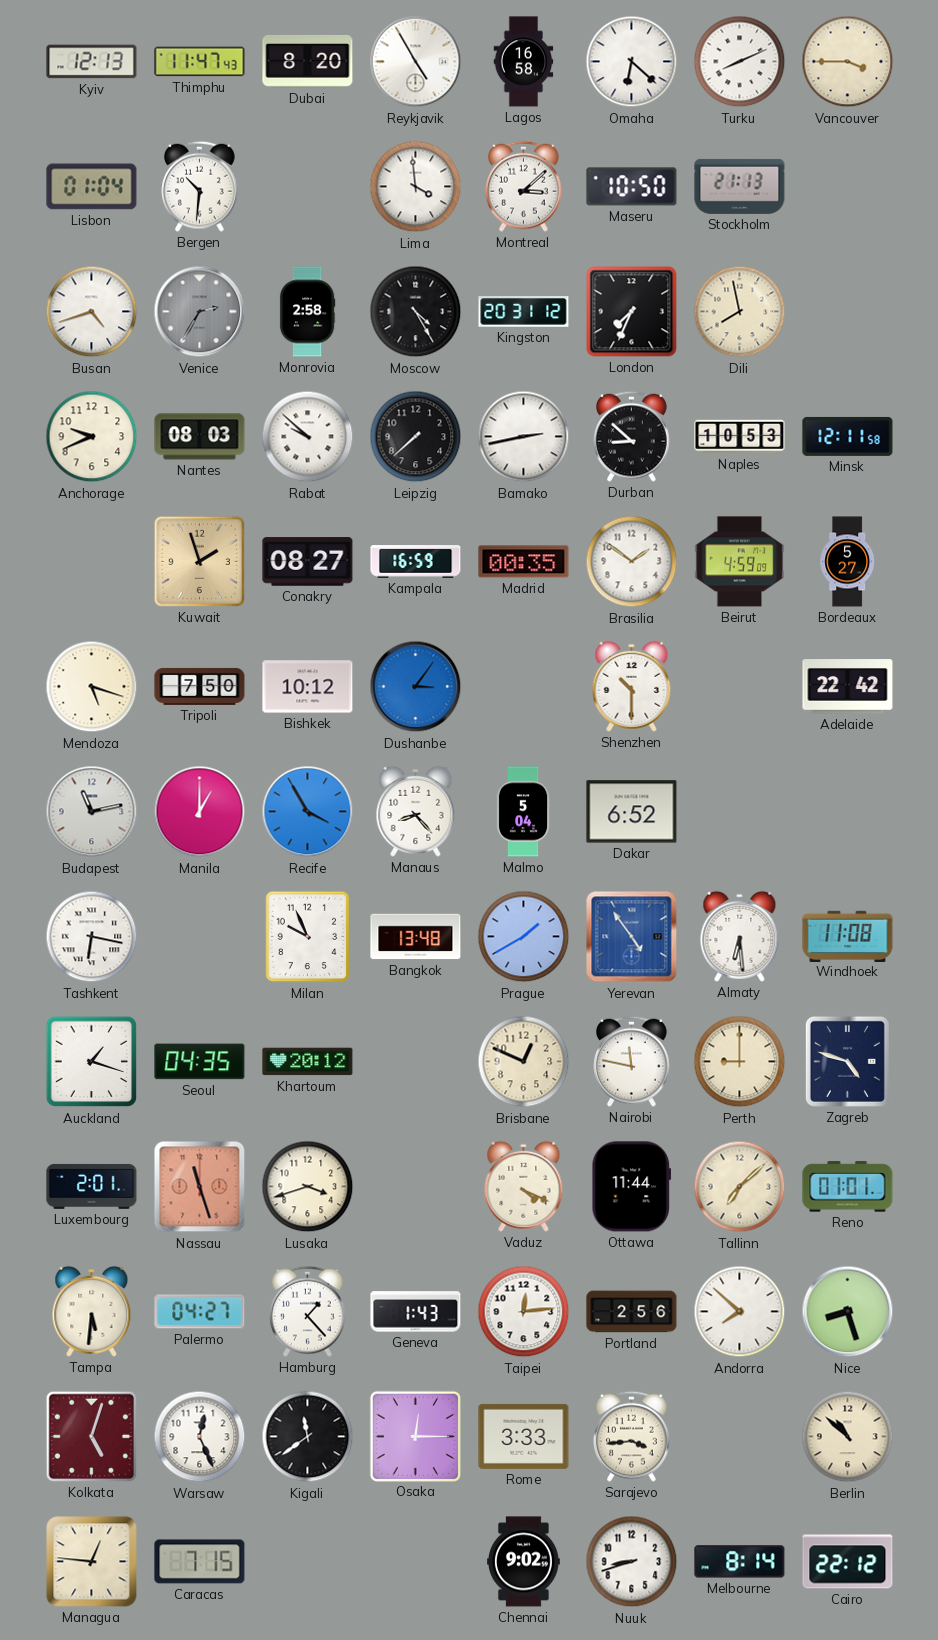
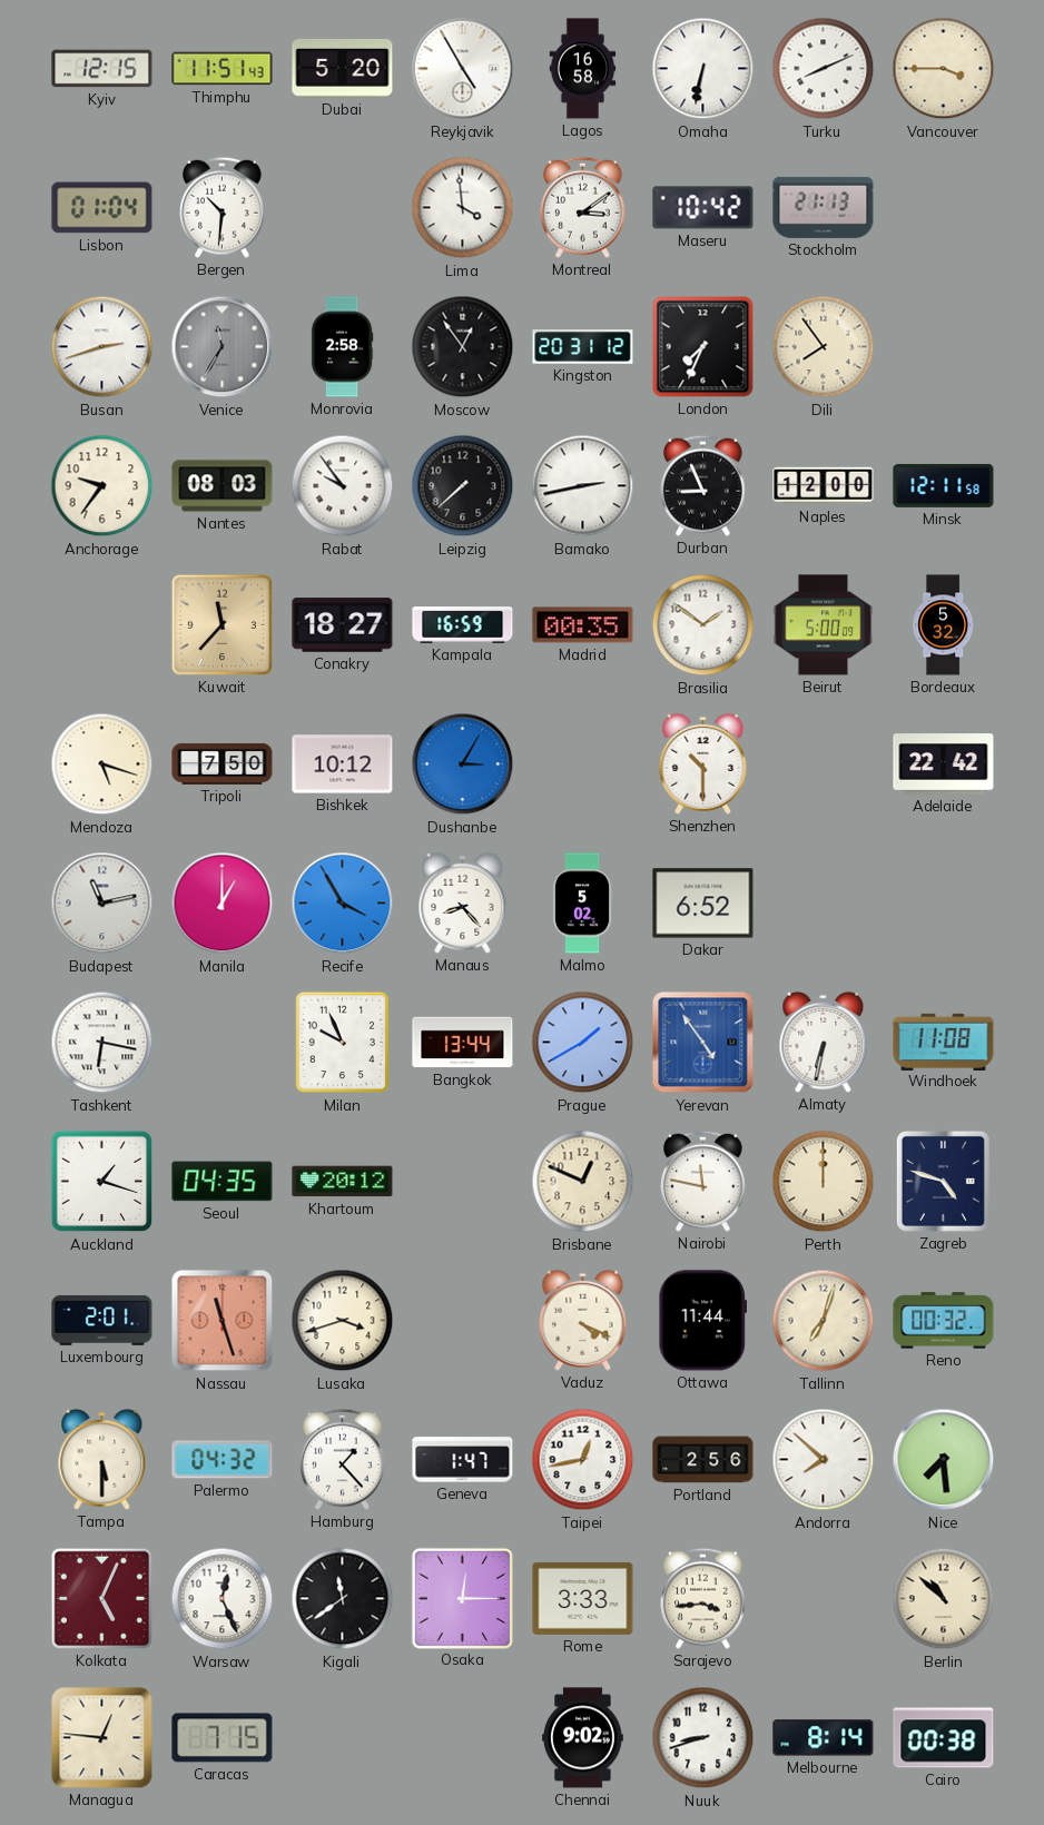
Kyiv: 12:13 -> 12:15
Thimphu: 11:47 -> 11:51
Dubai: 8:20 -> 5:20
Omaha: 6:22 -> 6:32
Montreal: 3:08 -> 3:09
Maseru: 10:50 -> 10:42
Busan: 4:42 -> 2:42
Venice: 2:35 -> 11:35
Moscow: 4:25 -> 12:54
Dili: 7:58 -> 7:54
Anchorage: 9:41 -> 9:36
Rabat: 9:52 -> 9:54
Durban: 8:52 -> 8:56
Naples: 10:53 -> 12:00
Kuwait: 1:57 -> 11:37
Conakry: 08:27 -> 18:27
Beirut: 4:59 -> 5:00
Bordeaux: 5:27 -> 5:32
Dushanbe: 3:06 -> 3:05
Malmo: 5:04 -> 5:02
Bangkok: 13:48 -> 13:44
Almaty: 6:29 -> 6:32
Perth: 9:00 -> 12:00
Tallinn: 7:08 -> 7:03
Reno: 01:01 -> 00:32
Tampa: 5:31 -> 5:30
Palermo: 04:27 -> 04:32
Geneva: 1:43 -> 1:47
Taipei: 12:14 -> 12:43
Nice: 8:27 -> 7:29
Kolkata: 5:03 -> 5:04
Cairo: 22:12 -> 00:38
